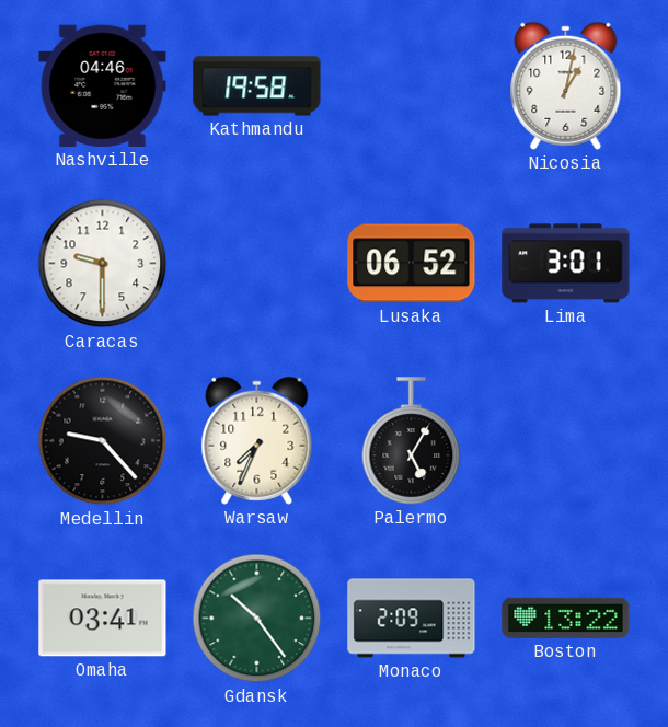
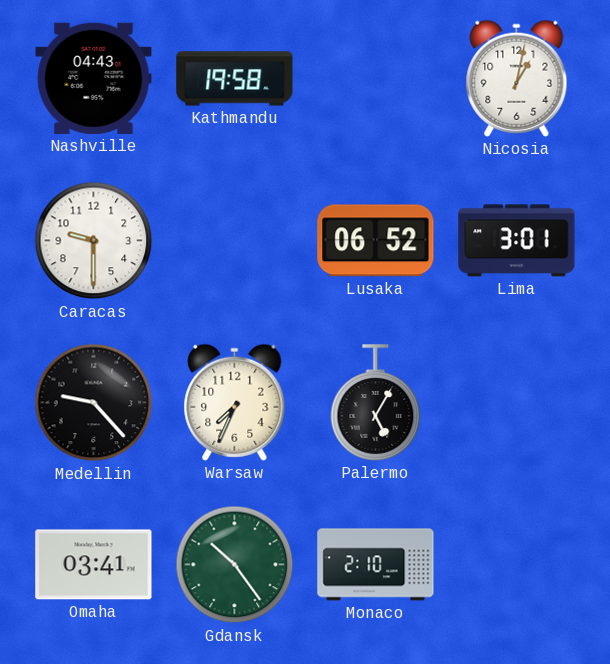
Nashville: 04:46 -> 04:43
Monaco: 2:09 -> 2:10
Boston: 13:22 -> none
